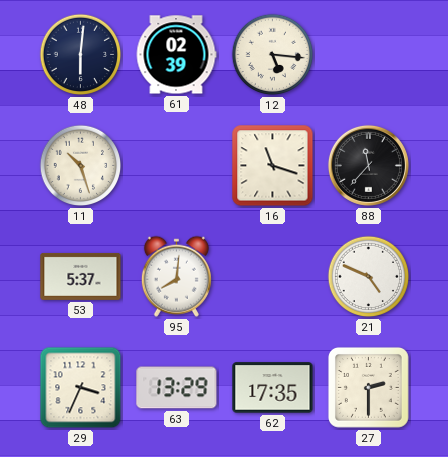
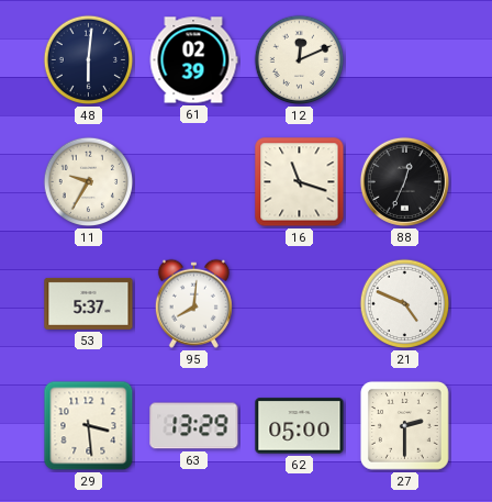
12: 5:16 -> 12:11
11: 10:27 -> 9:35
88: 11:37 -> 12:34
29: 3:34 -> 3:29
62: 17:35 -> 05:00
